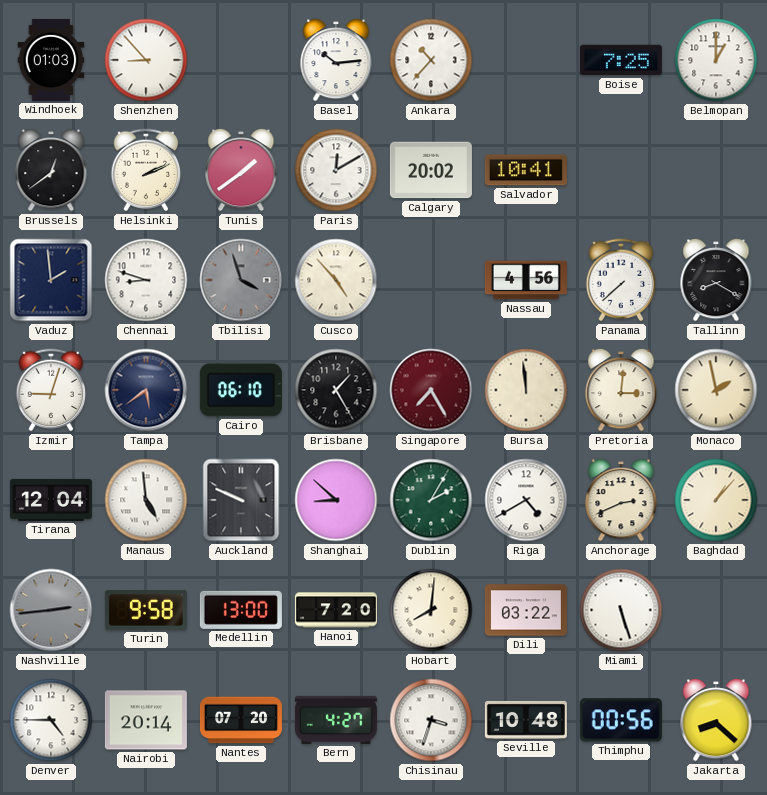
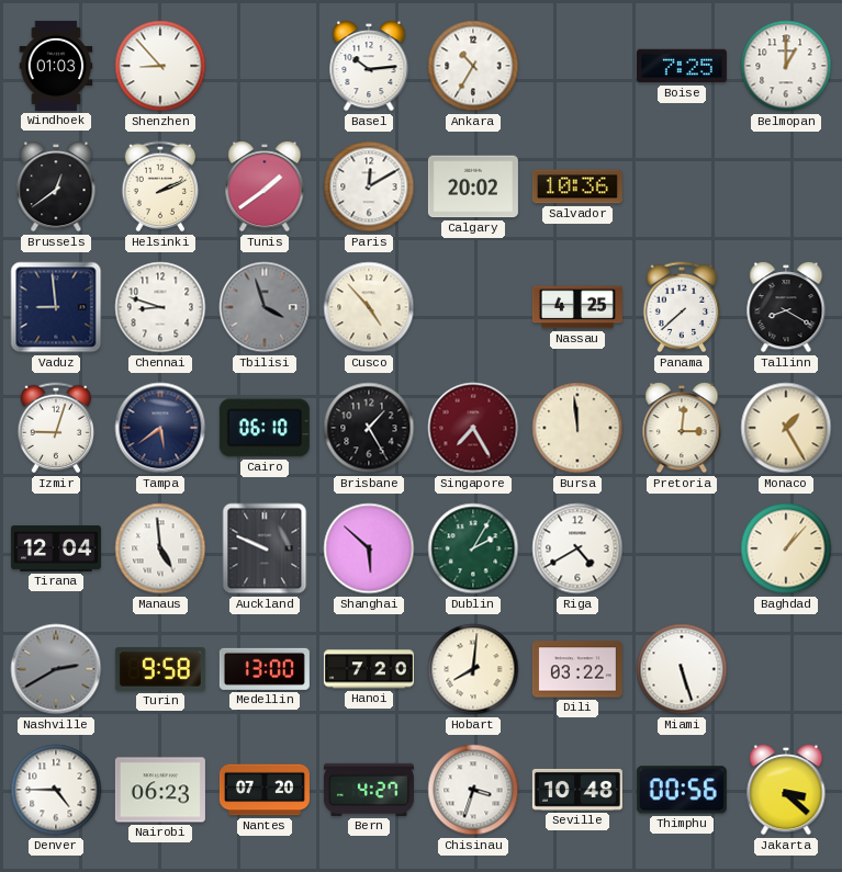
Ankara: 10:37 -> 10:35
Salvador: 10:41 -> 10:36
Vaduz: 1:59 -> 8:59
Nassau: 4:56 -> 4:25
Monaco: 1:58 -> 1:25
Shanghai: 8:52 -> 5:52
Anchorage: 2:41 -> none
Nashville: 2:44 -> 2:40
Nairobi: 20:14 -> 06:23
Jakarta: 8:22 -> 3:22
